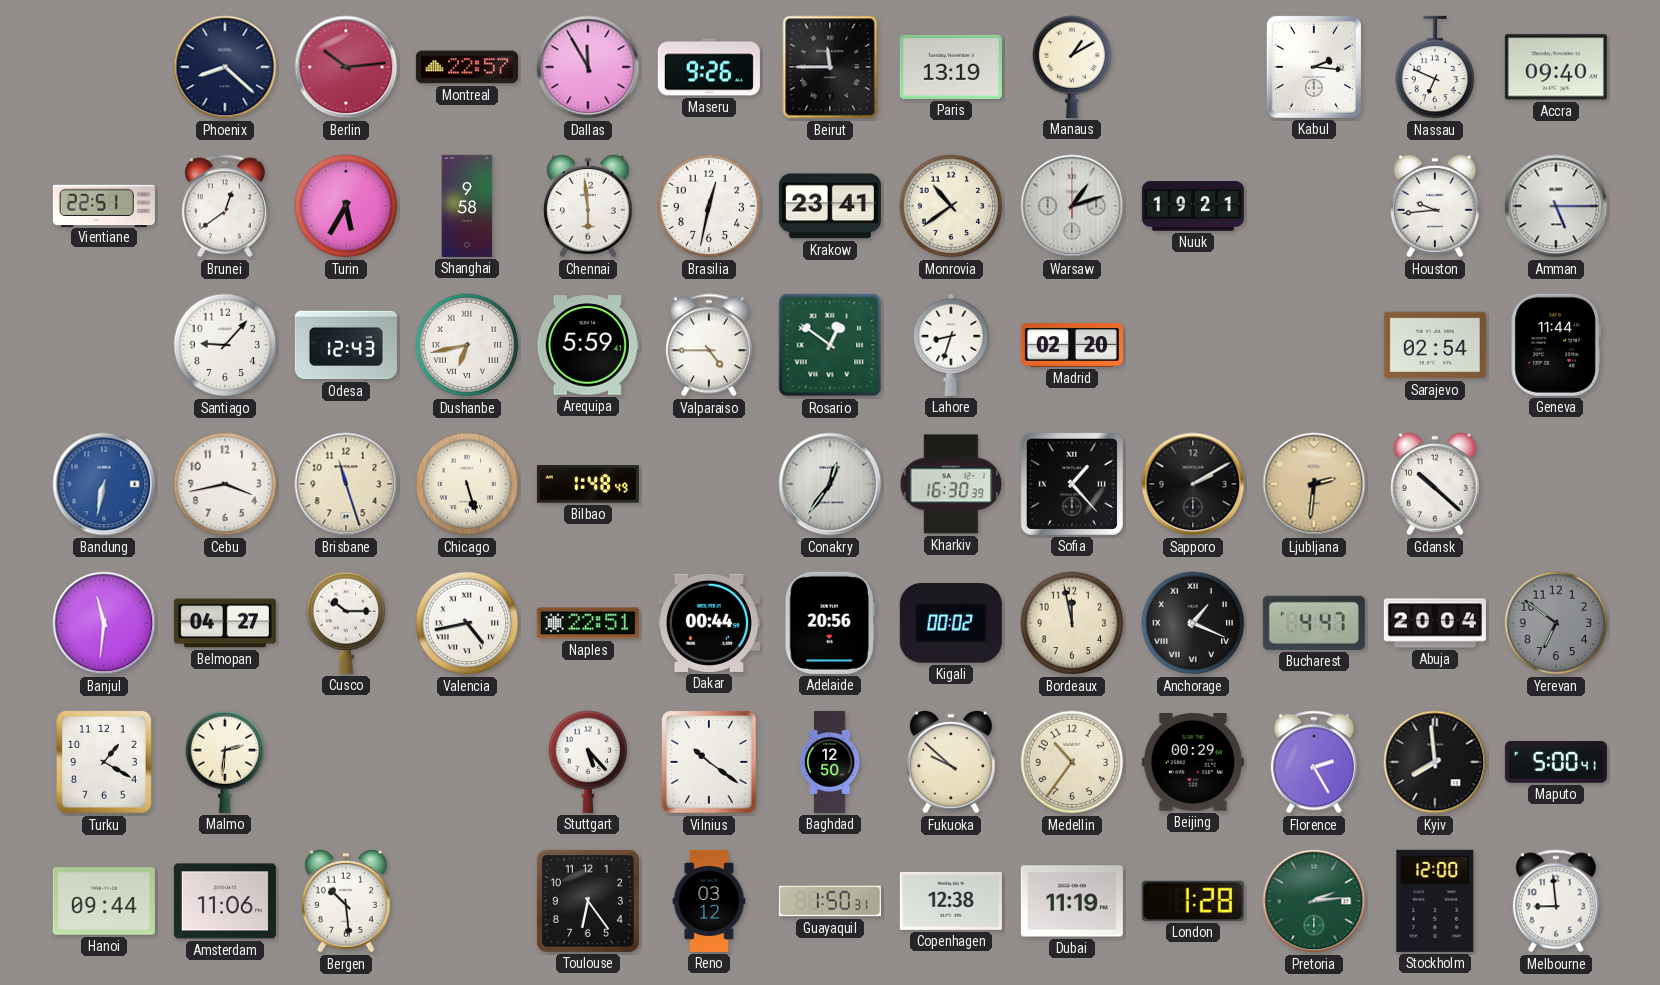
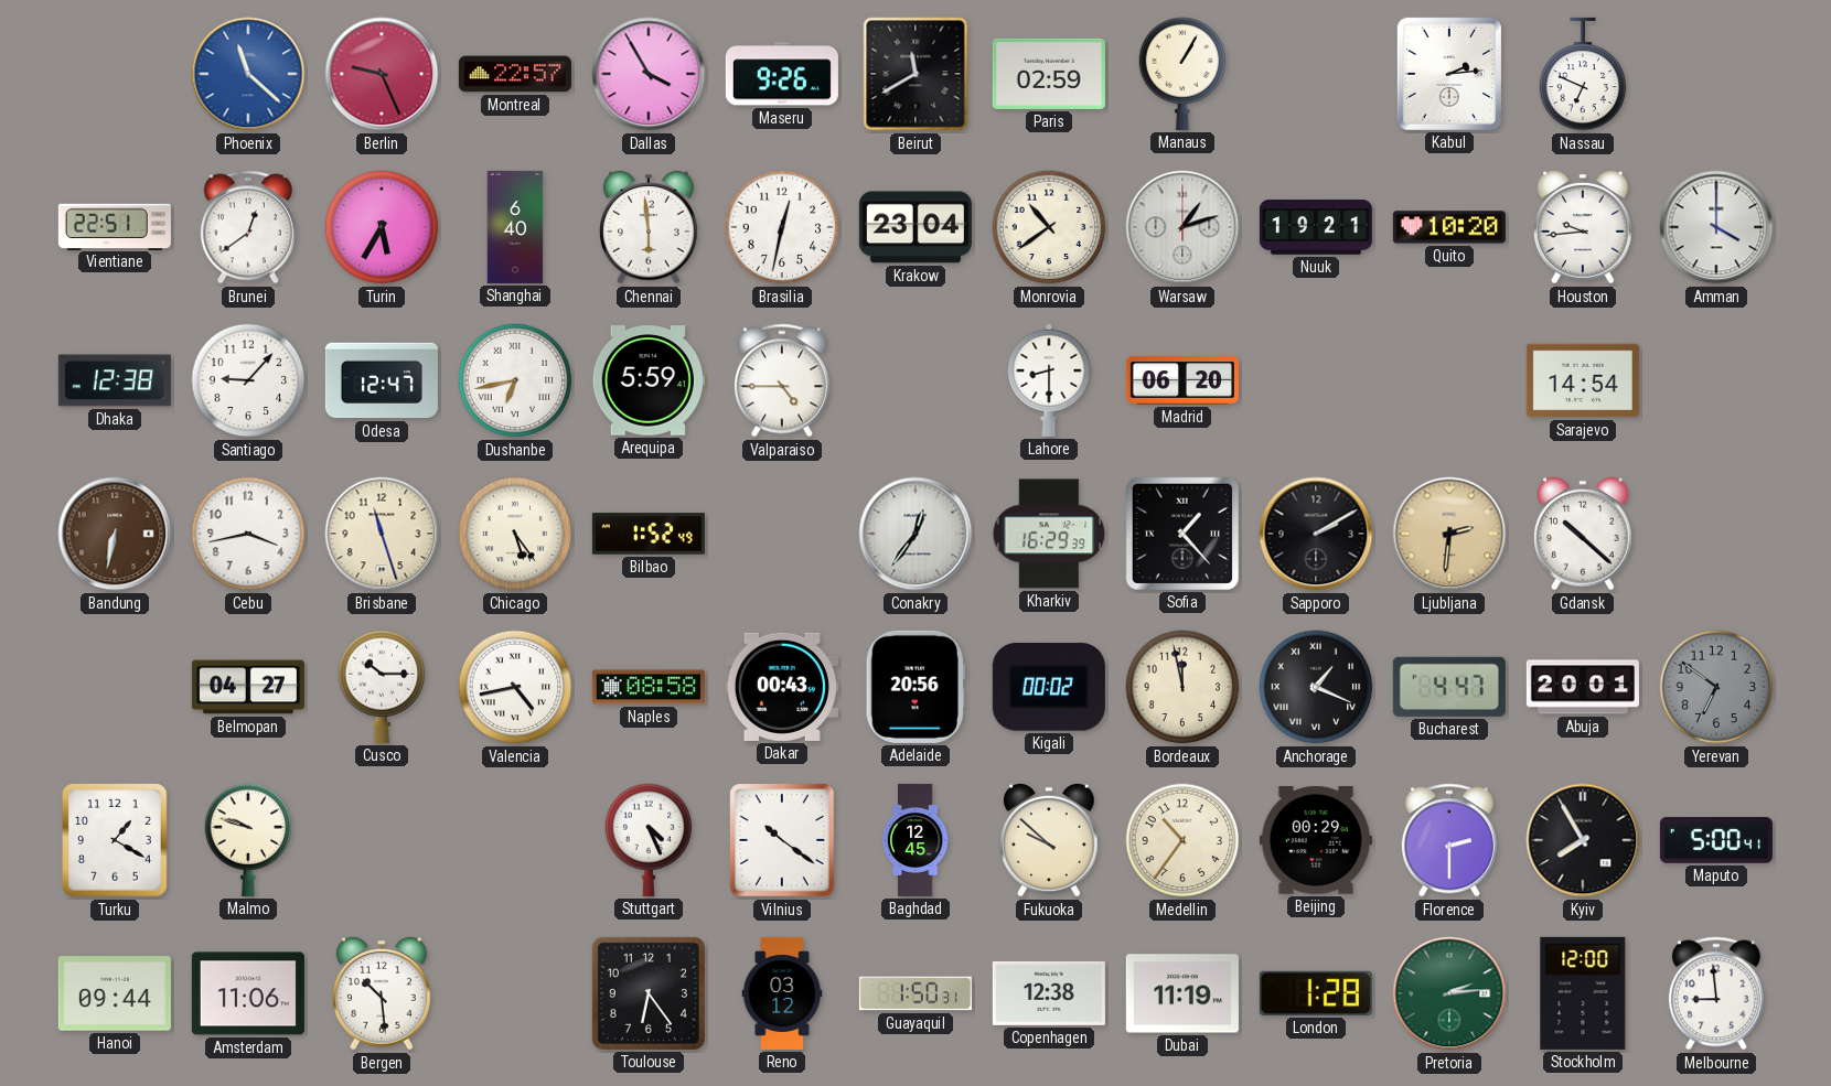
Phoenix: 8:22 -> 11:22
Phoenix dial: navy -> blue
Berlin: 10:14 -> 9:26
Dallas: 11:55 -> 3:55
Beirut: 11:45 -> 11:40
Paris: 13:19 -> 02:59
Manaus: 1:10 -> 1:05
Kabul: 2:16 -> 2:14
Accra: 09:40 -> none
Shanghai: 9:58 -> 6:40
Krakow: 23:41 -> 23:04
Quito: none -> 10:20
Amman: 5:15 -> 4:00
Dhaka: none -> 12:38
Odesa: 12:43 -> 12:47
Rosario: 12:51 -> none
Lahore: 8:33 -> 8:30
Madrid: 02:20 -> 06:20
Sarajevo: 02:54 -> 14:54
Geneva: 11:44 -> none
Bandung dial: blue -> brown
Chicago: 5:27 -> 5:24
Bilbao: 1:48 -> 1:52
Kharkiv: 16:30 -> 16:29
Banjul: 11:31 -> none
Naples: 22:51 -> 08:58
Dakar: 00:44 -> 00:43
Abuja: 20:04 -> 20:01
Malmo: 2:31 -> 9:48
Stuttgart: 5:23 -> 4:26
Baghdad: 12:50 -> 12:45
Florence: 2:25 -> 2:30
Kyiv: 7:59 -> 7:55
